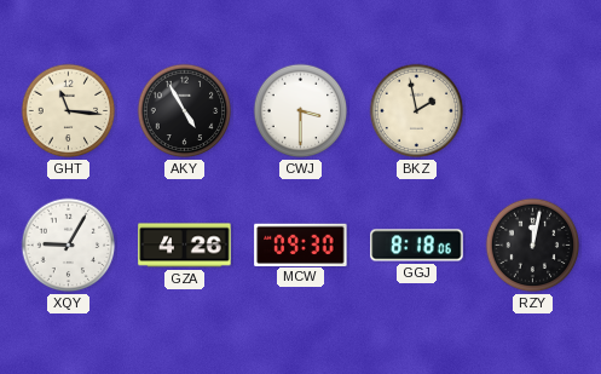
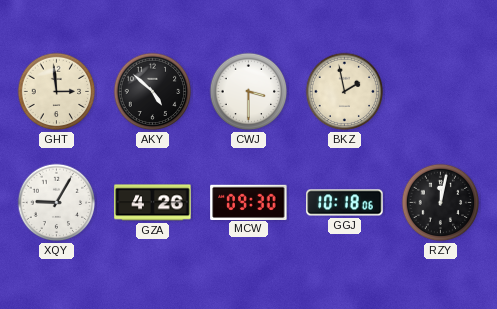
GHT: 11:16 -> 2:59
AKY: 4:55 -> 4:52
GGJ: 8:18 -> 10:18
